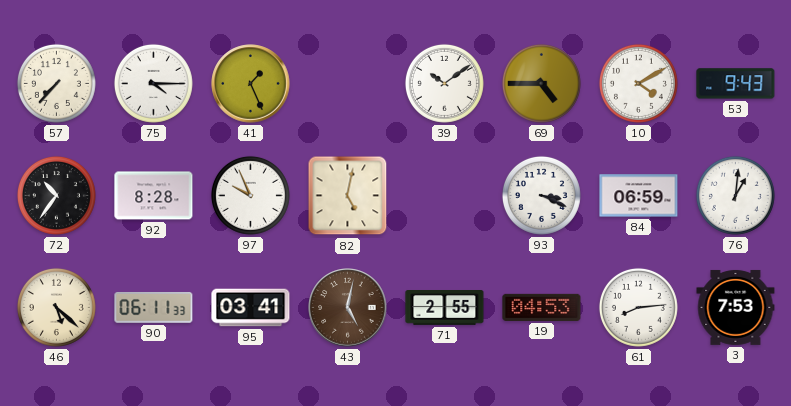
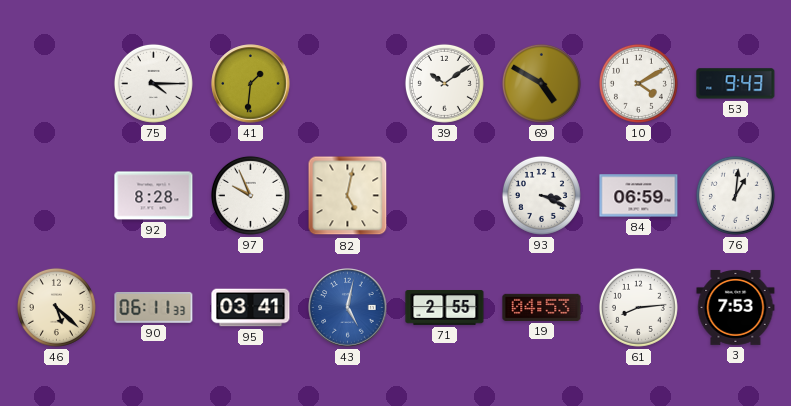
57: 7:37 -> none
41: 1:26 -> 1:31
69: 4:45 -> 4:50
72: 10:36 -> none
43 dial: brown -> blue
